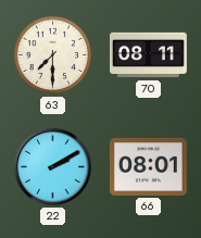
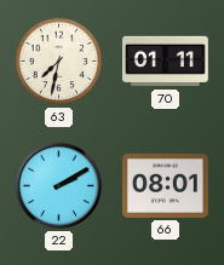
63: 7:30 -> 7:32
70: 08:11 -> 01:11
